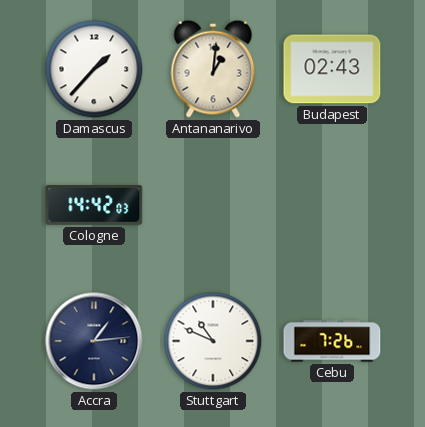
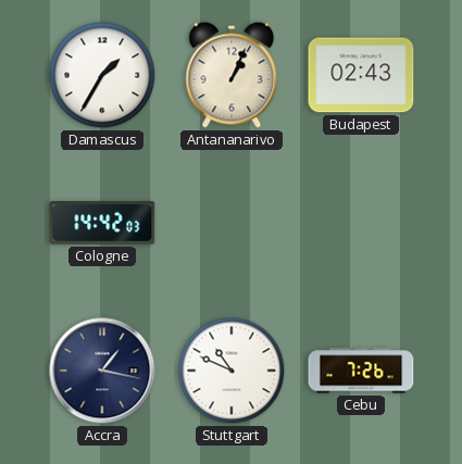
Damascus: 1:37 -> 1:35
Antananarivo: 1:01 -> 1:04
Accra: 1:14 -> 1:17
